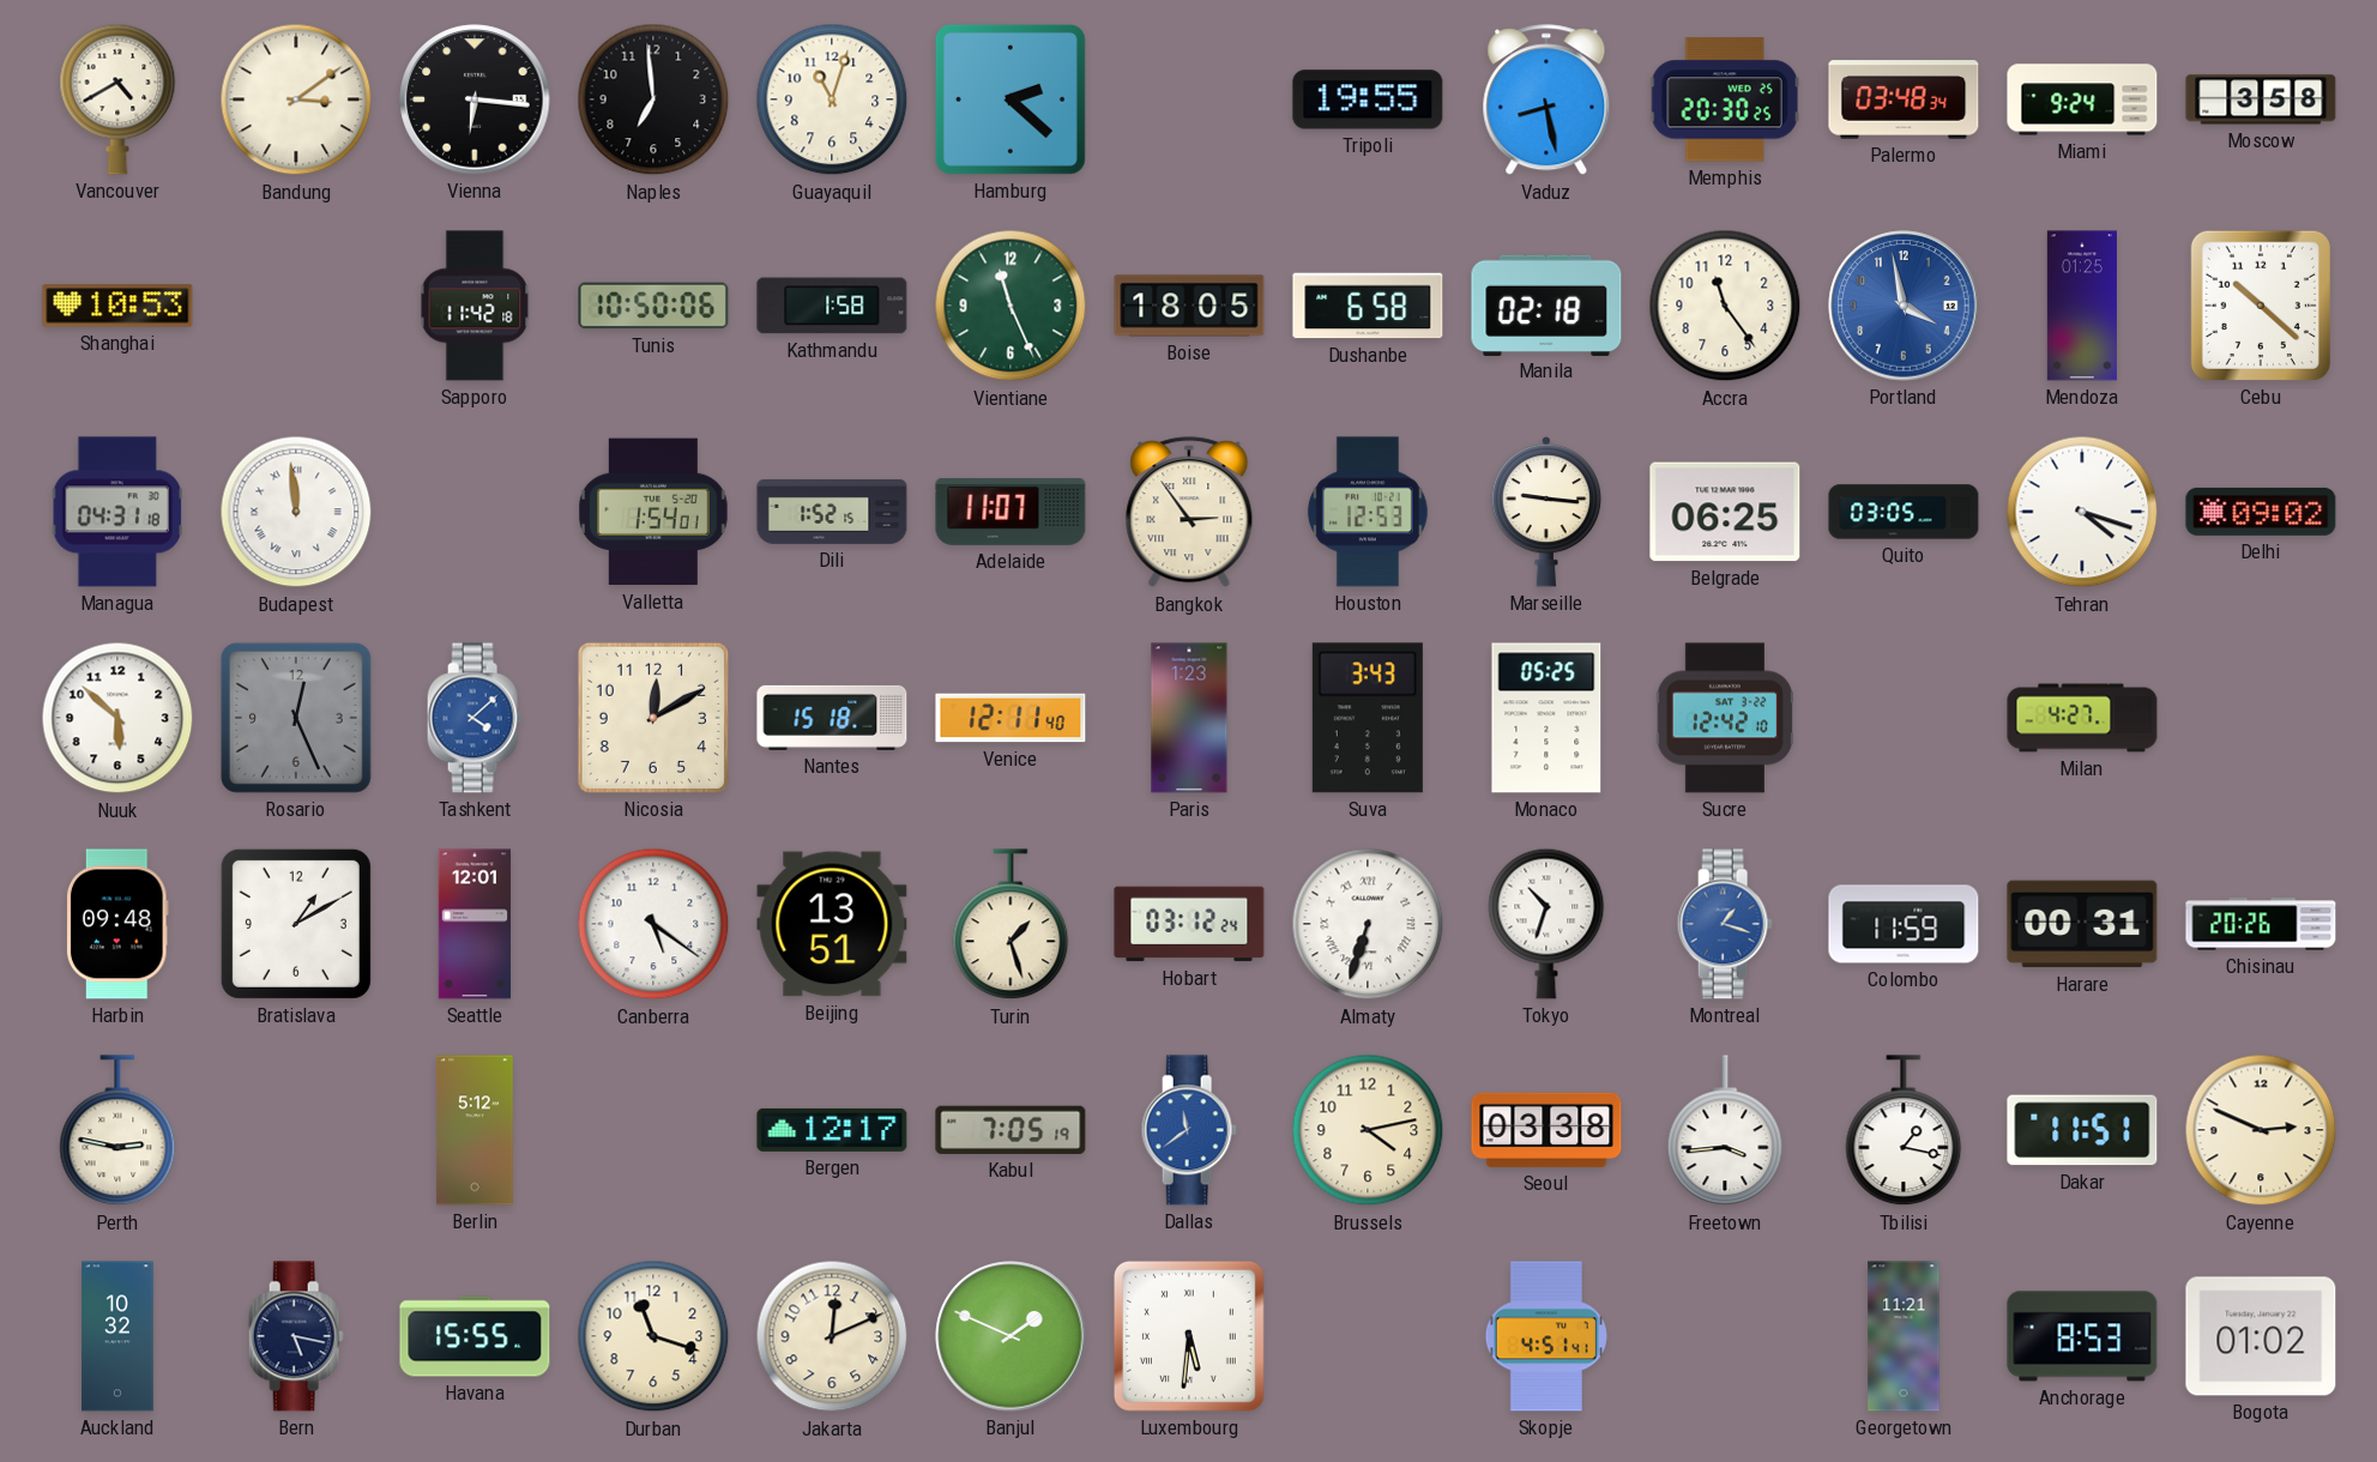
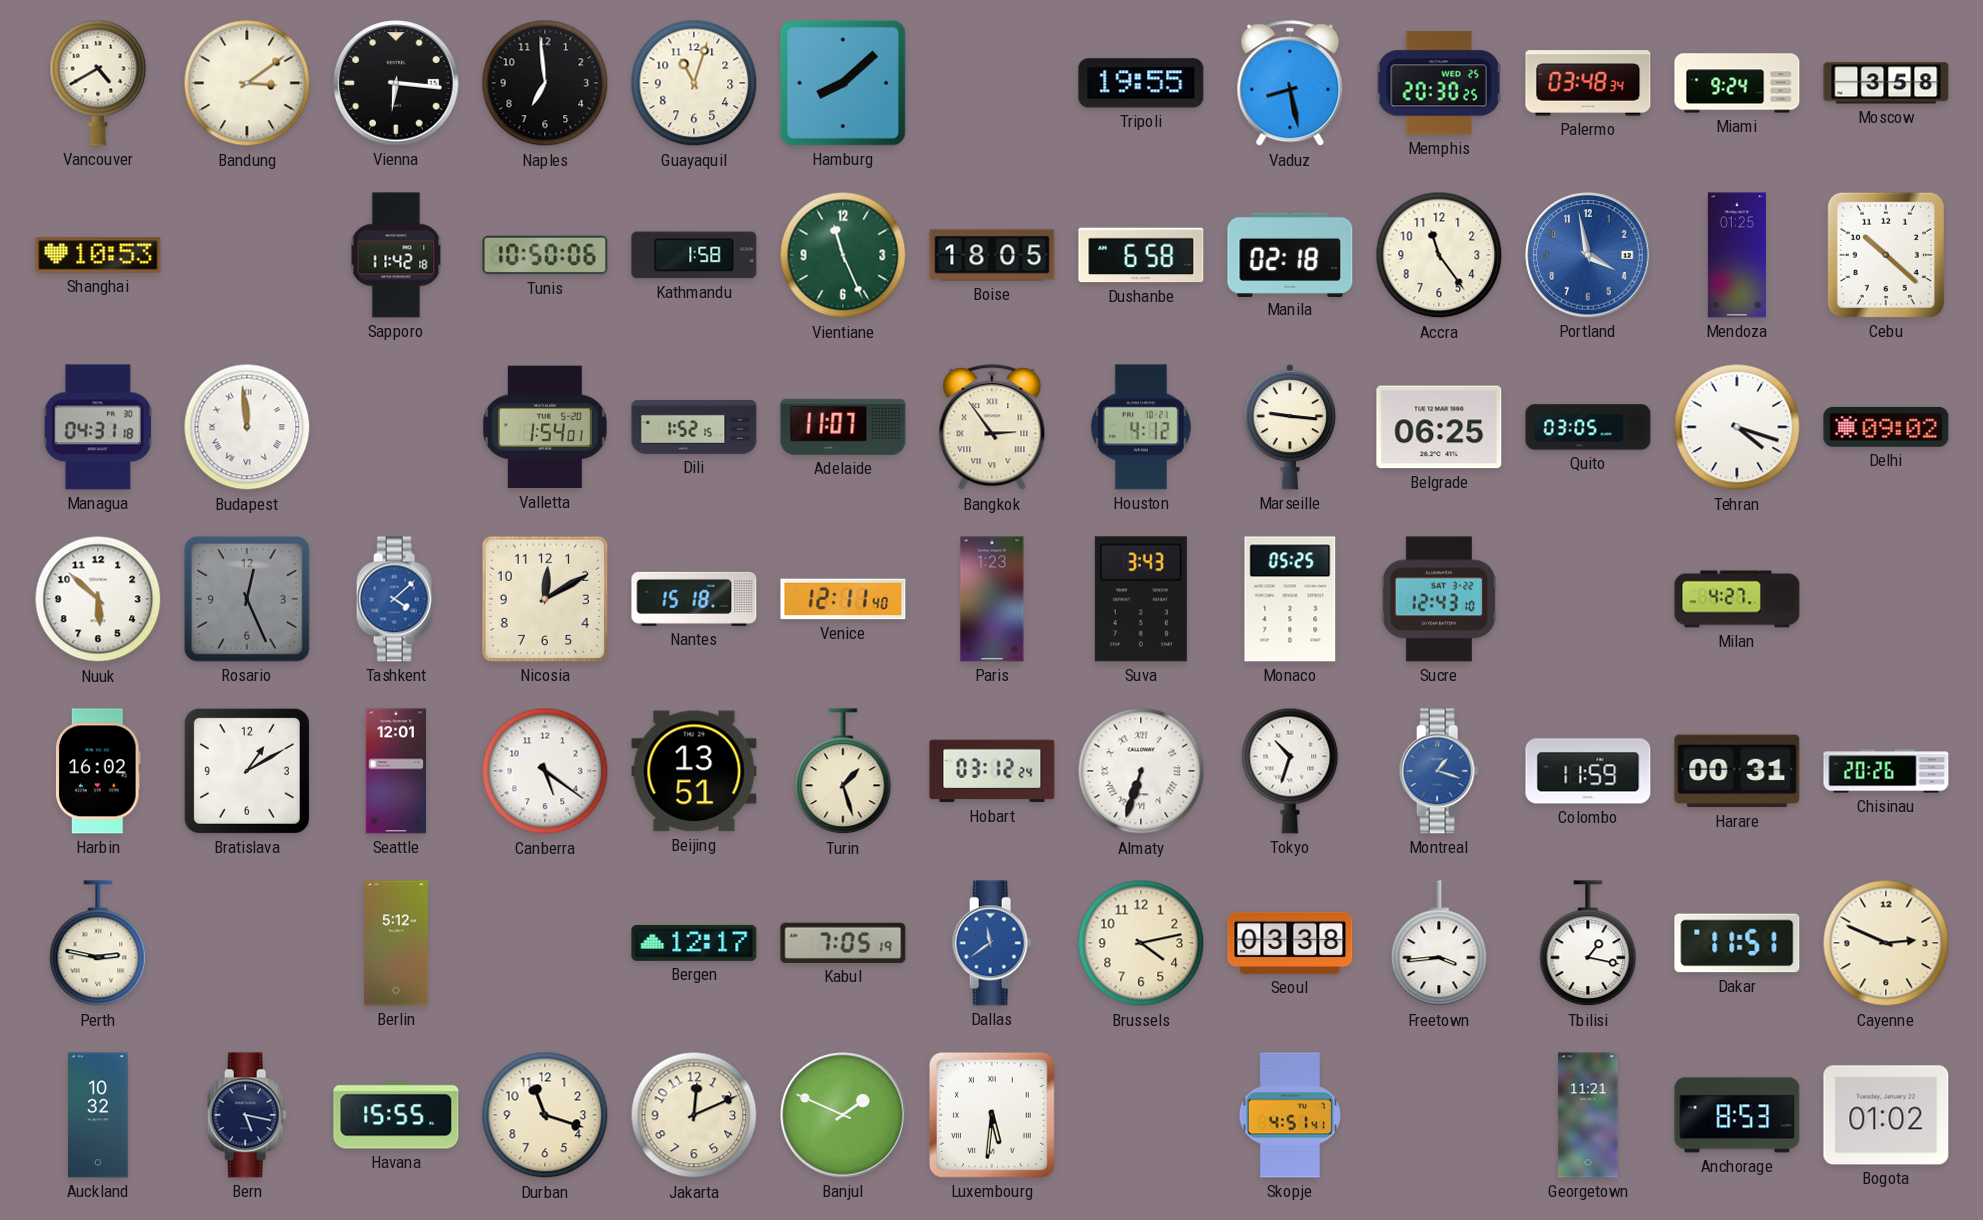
Hamburg: 2:22 -> 8:08
Houston: 12:53 -> 4:12
Sucre: 12:42 -> 12:43
Harbin: 09:48 -> 16:02
